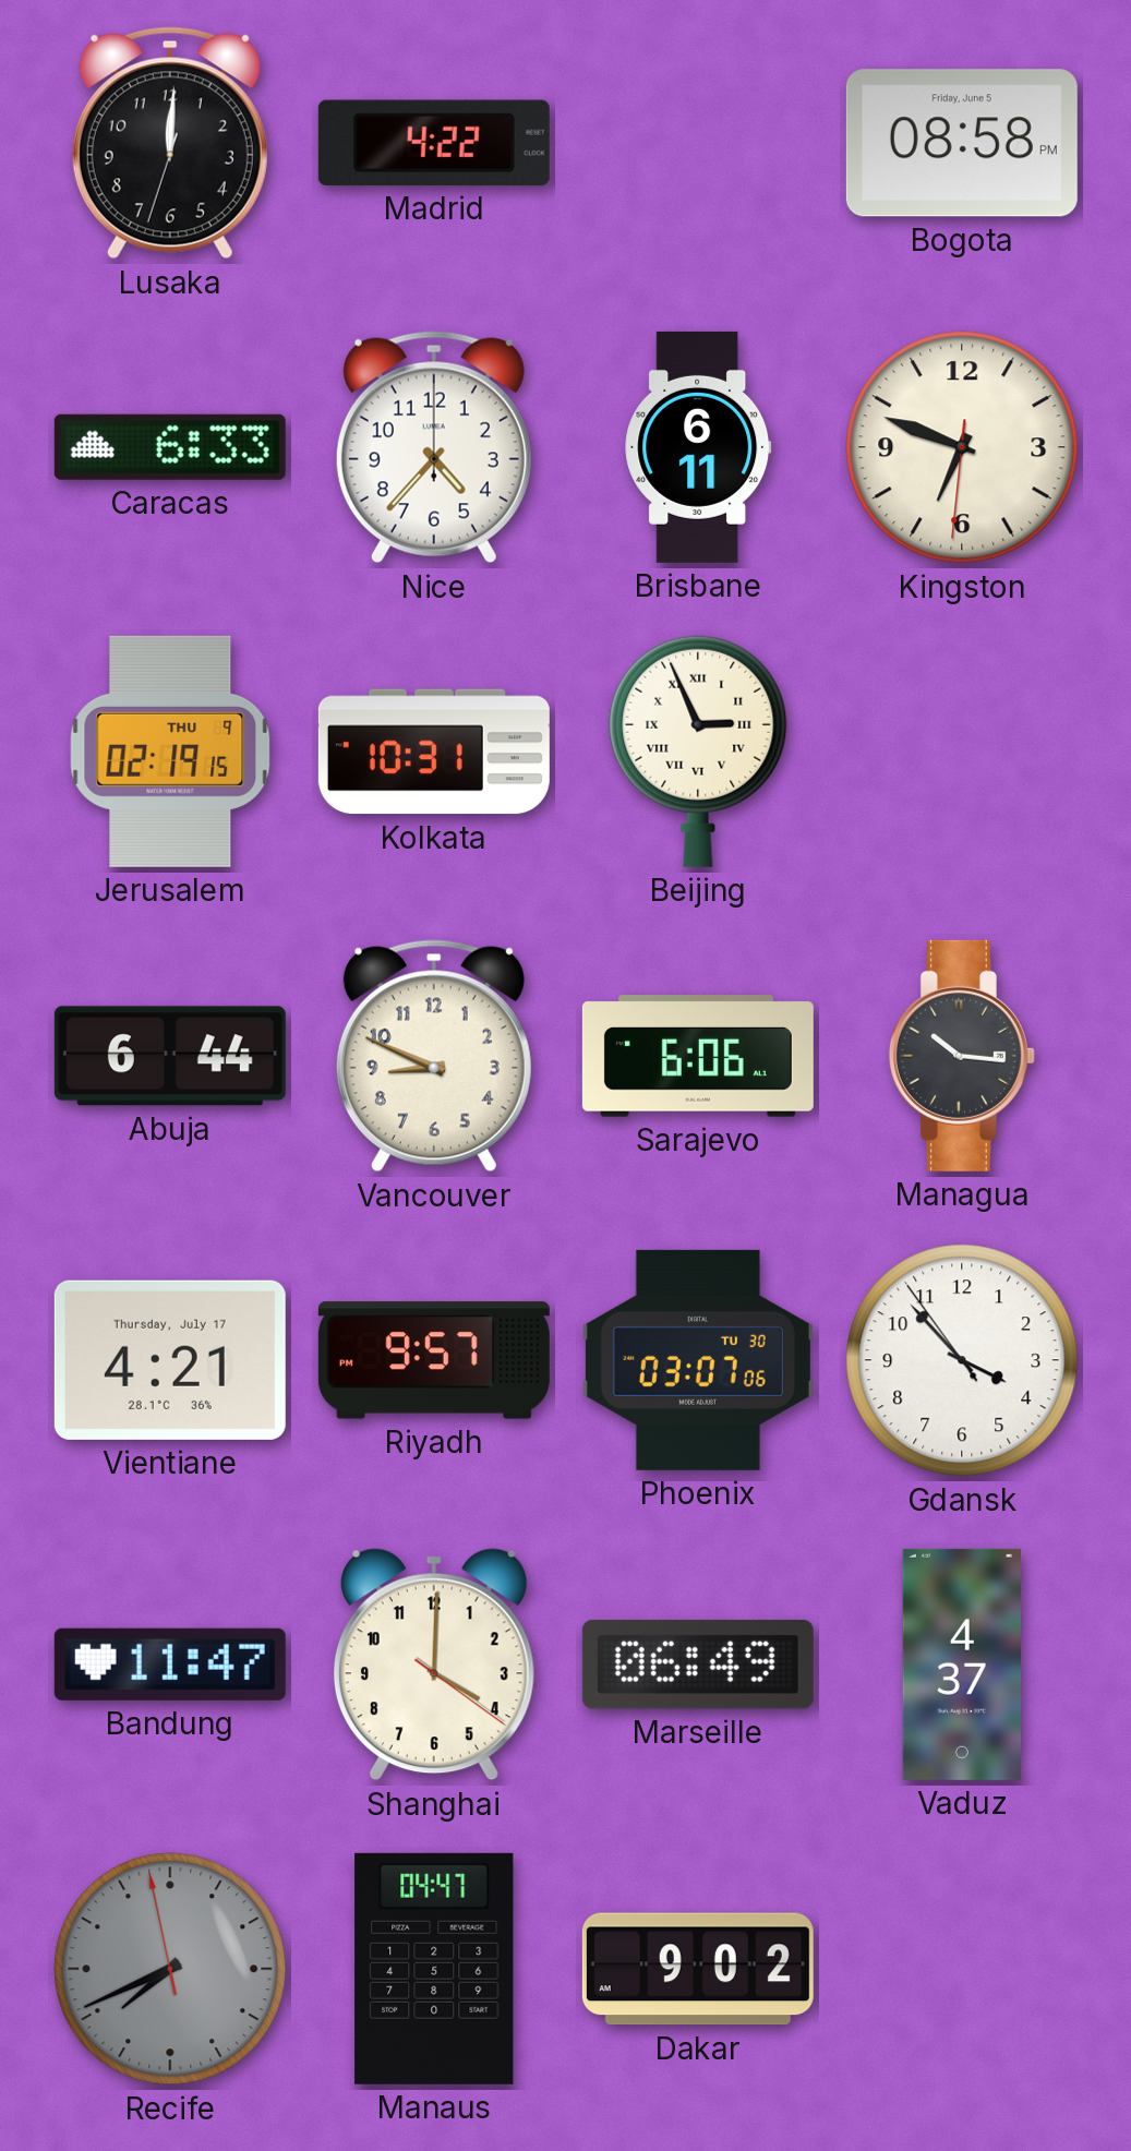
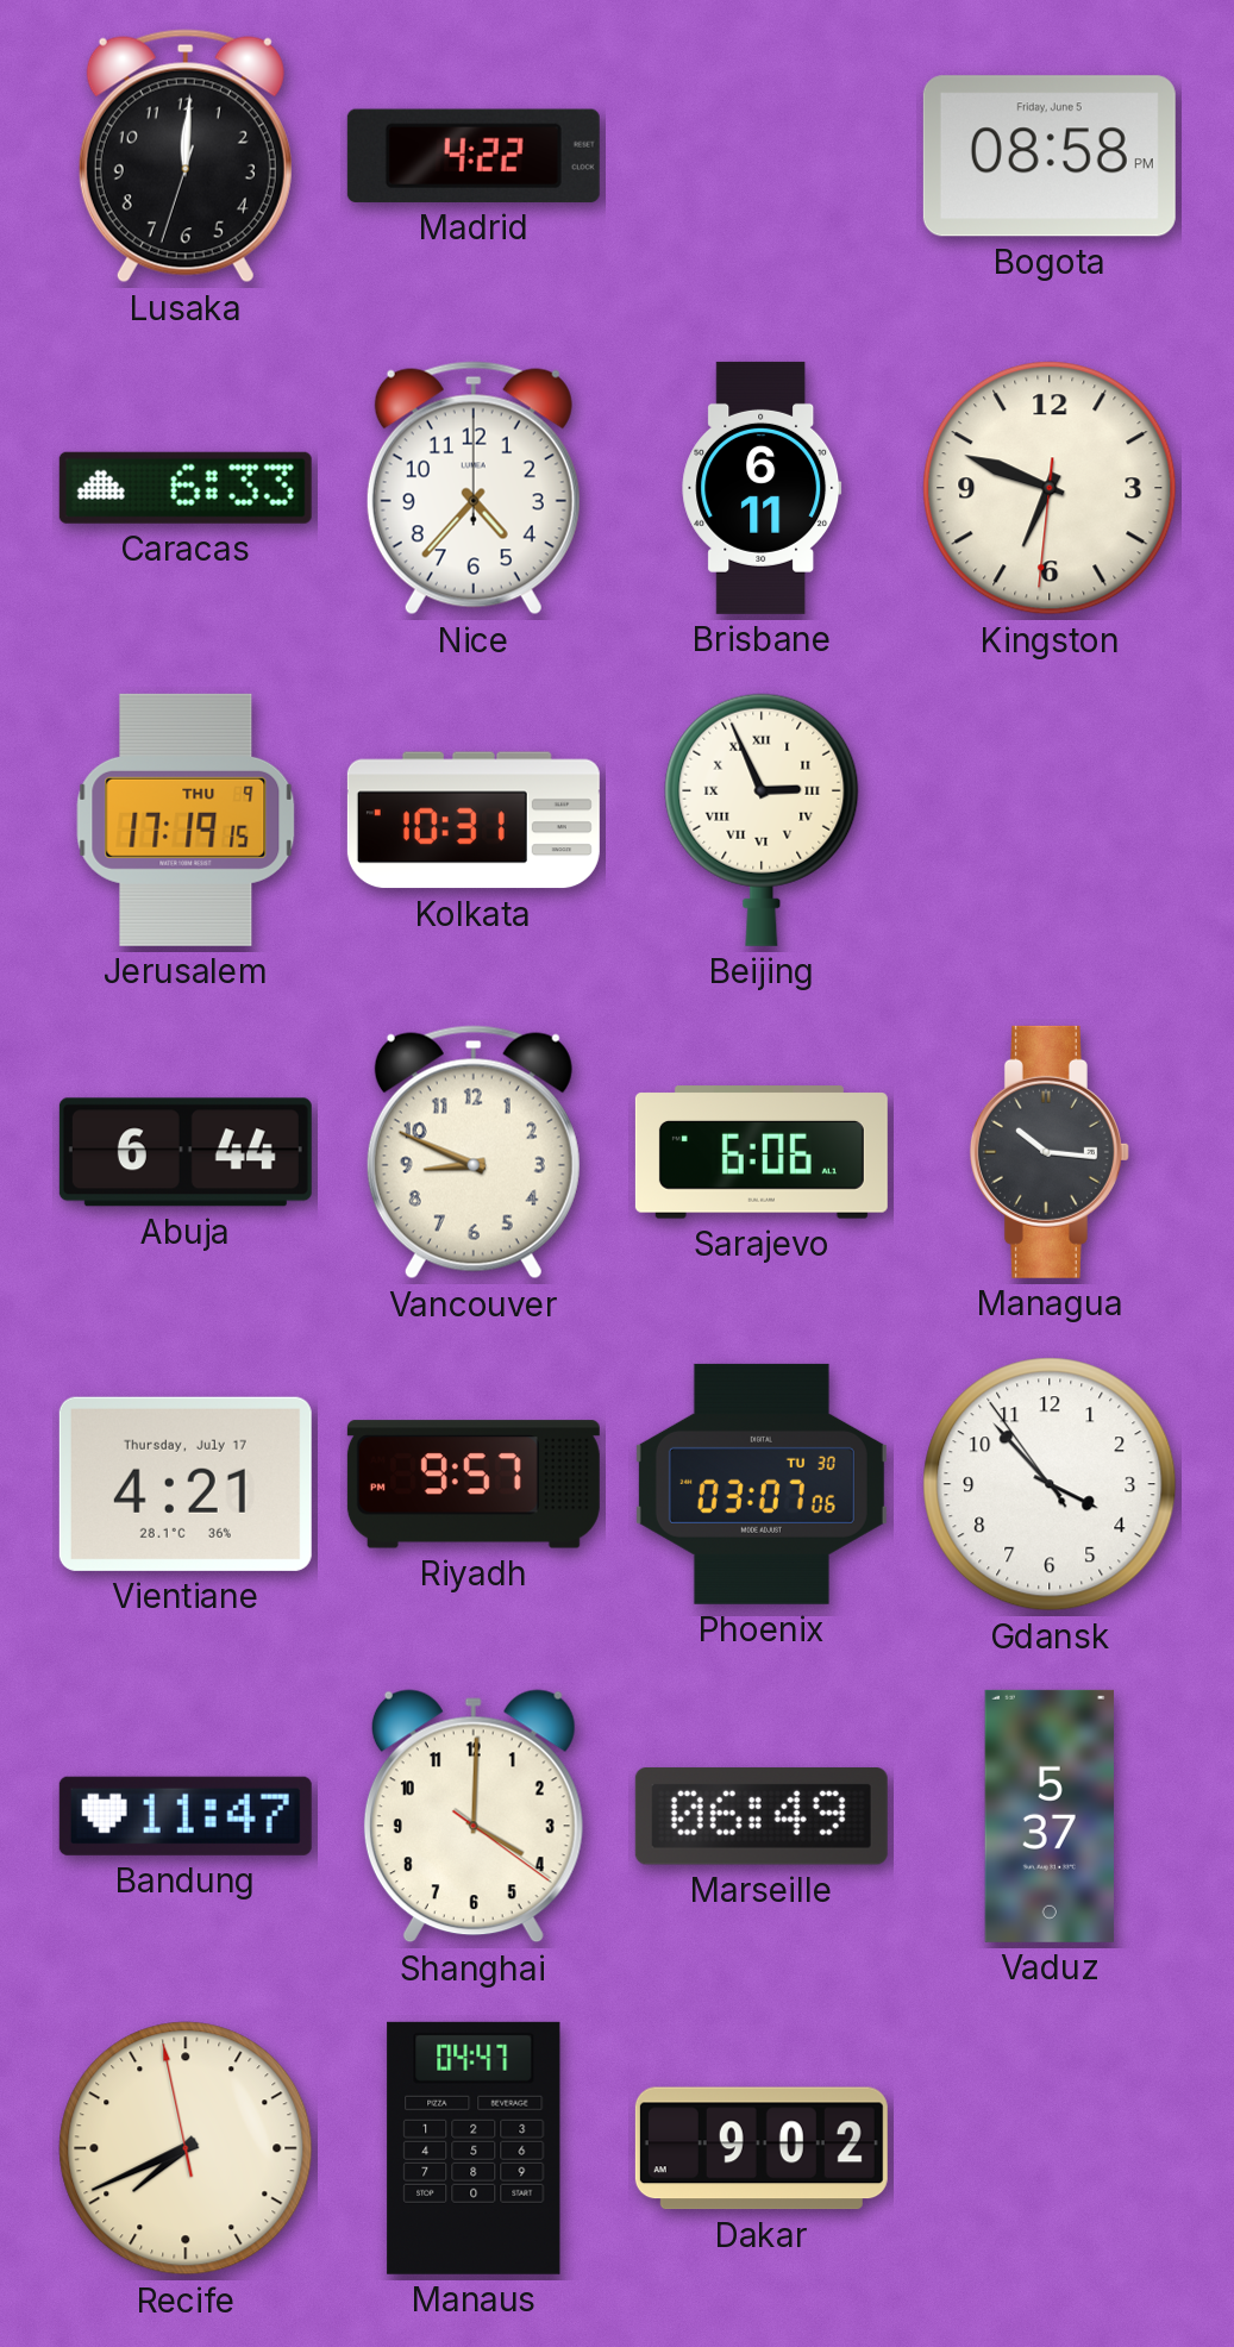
Jerusalem: 02:19 -> 17:19
Vaduz: 4:37 -> 5:37
Recife dial: grey -> cream
